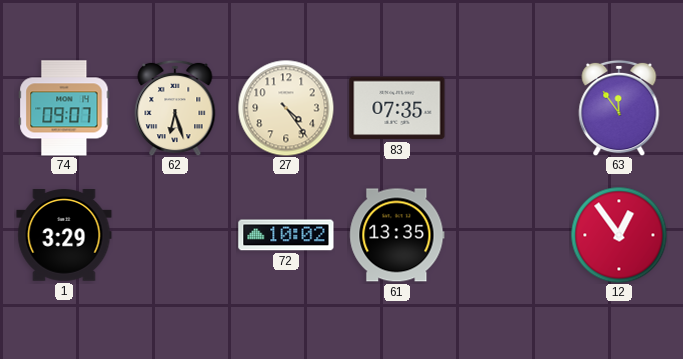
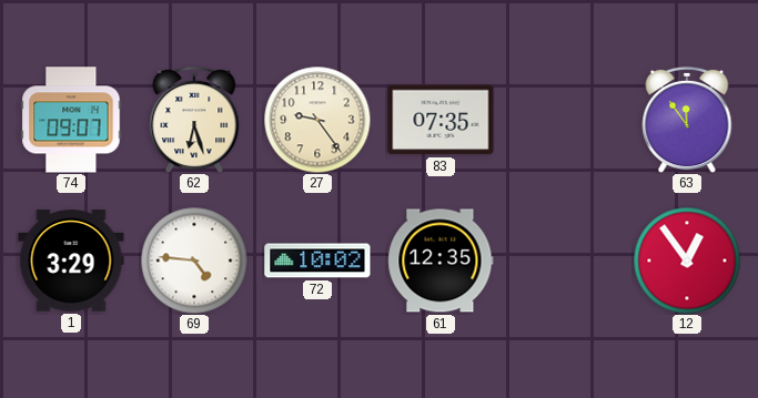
27: 4:24 -> 9:24
69: none -> 4:46
61: 13:35 -> 12:35
